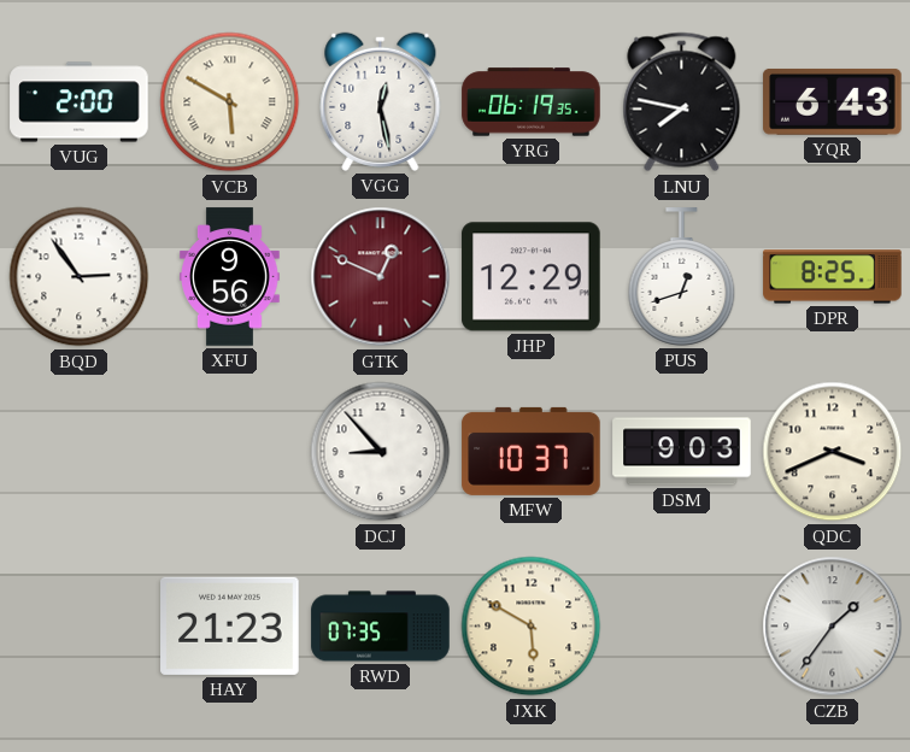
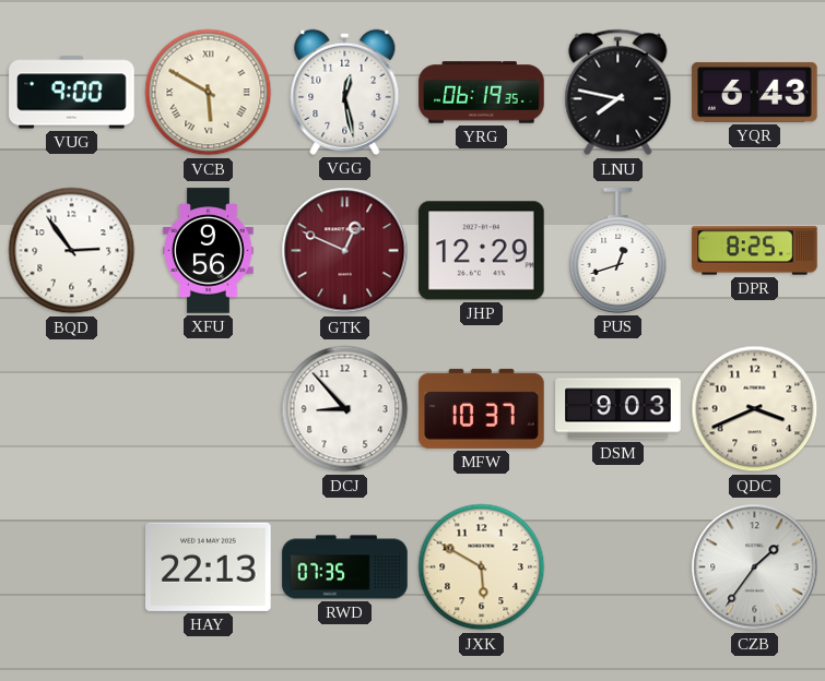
VUG: 2:00 -> 9:00
HAY: 21:23 -> 22:13
